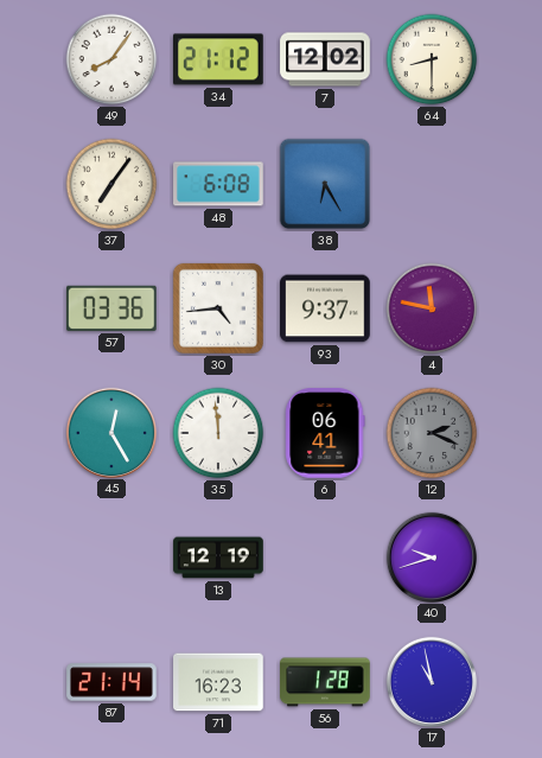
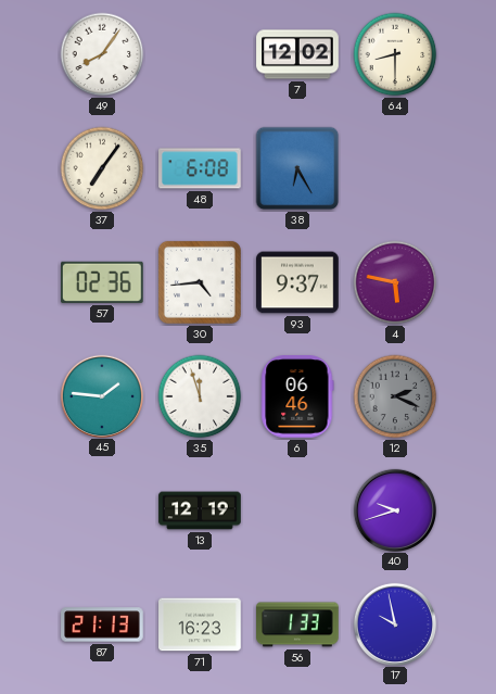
34: 21:12 -> none
57: 03:36 -> 02:36
4: 11:47 -> 5:47
45: 12:25 -> 1:46
35: 11:59 -> 11:57
6: 06:41 -> 06:46
87: 21:14 -> 21:13
56: 1:28 -> 1:33
17: 10:58 -> 9:58
